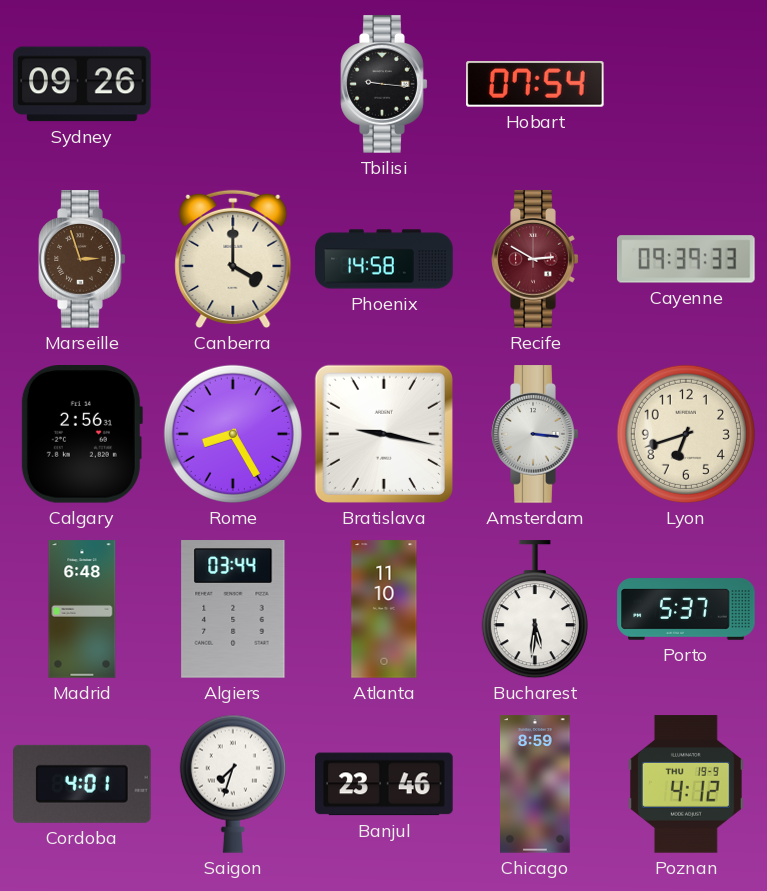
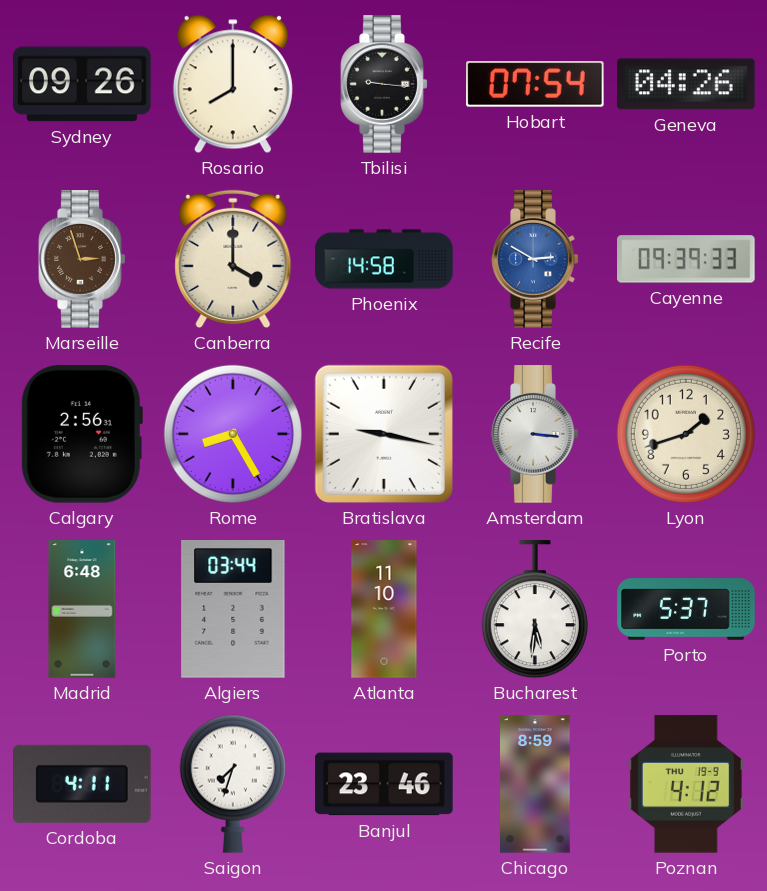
Rosario: none -> 8:00
Geneva: none -> 04:26
Recife dial: burgundy -> blue
Lyon: 6:42 -> 1:42
Cordoba: 4:01 -> 4:11
